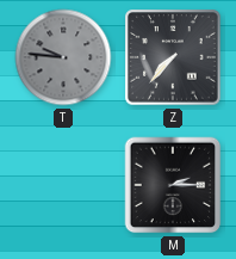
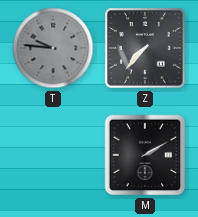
M: 2:15 -> 2:10
